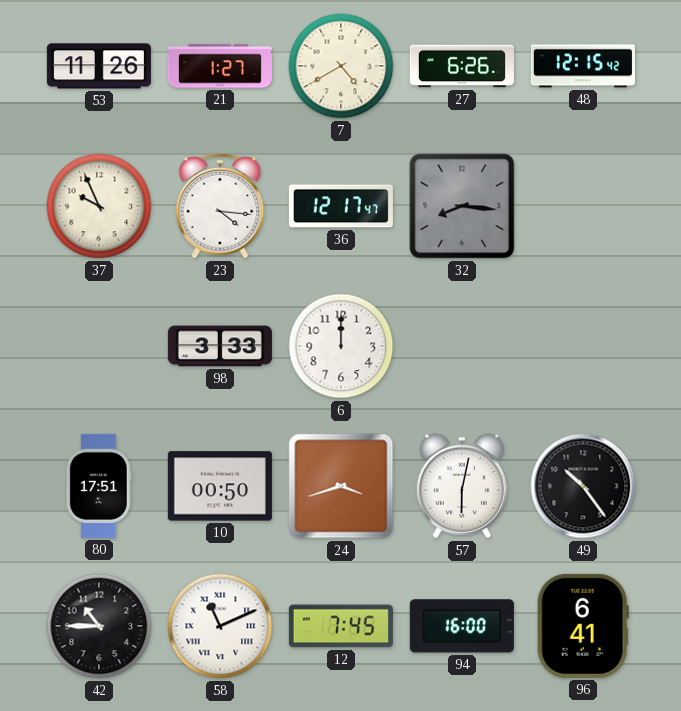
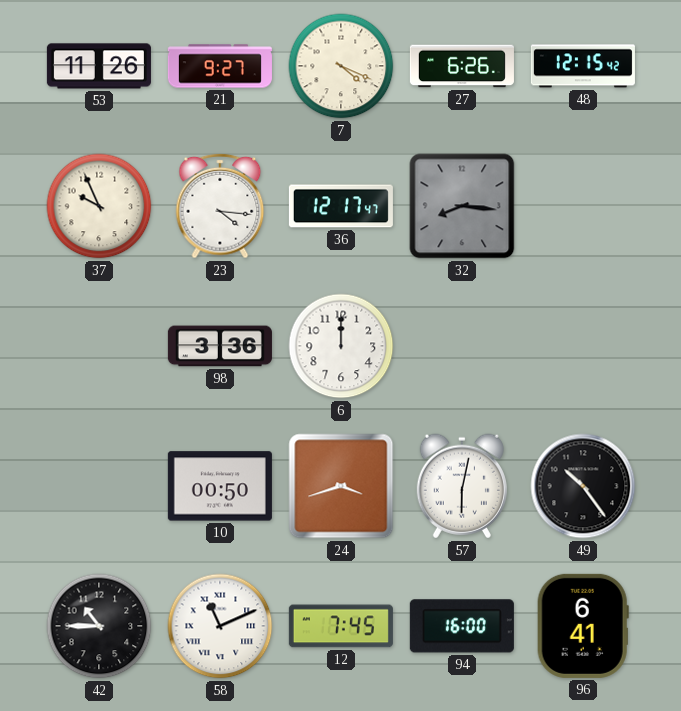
21: 1:27 -> 9:27
7: 4:40 -> 4:19
98: 3:33 -> 3:36
80: 17:51 -> none
